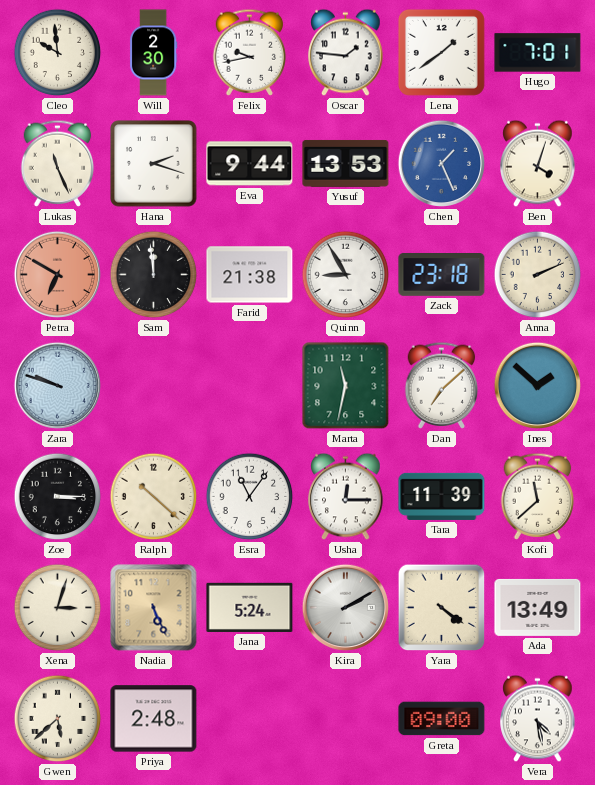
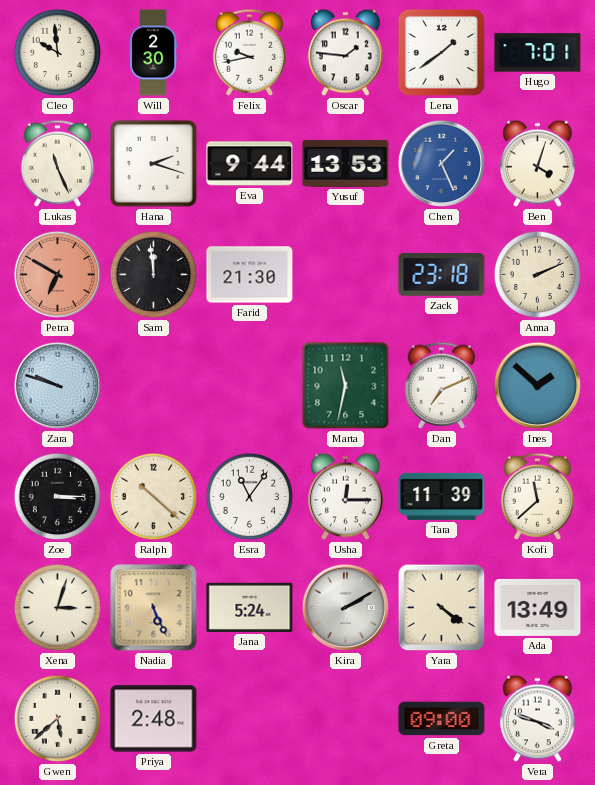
Farid: 21:38 -> 21:30
Quinn: 8:55 -> none
Dan: 7:08 -> 7:11
Vera: 4:28 -> 3:48
